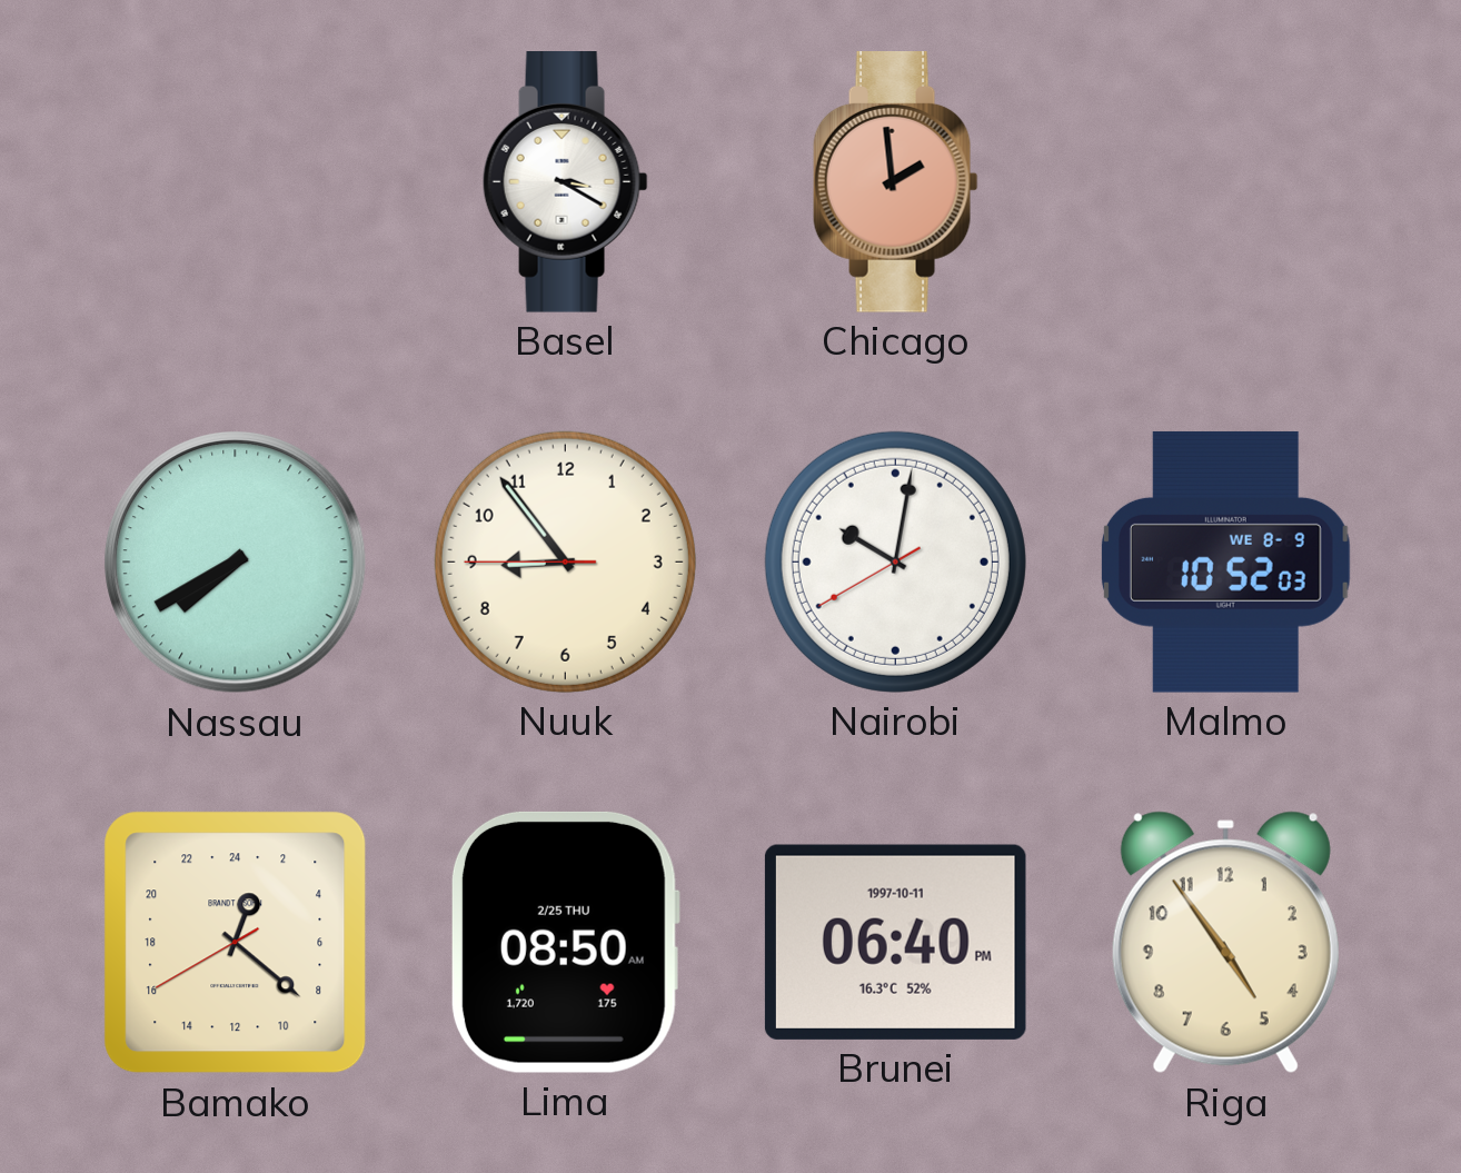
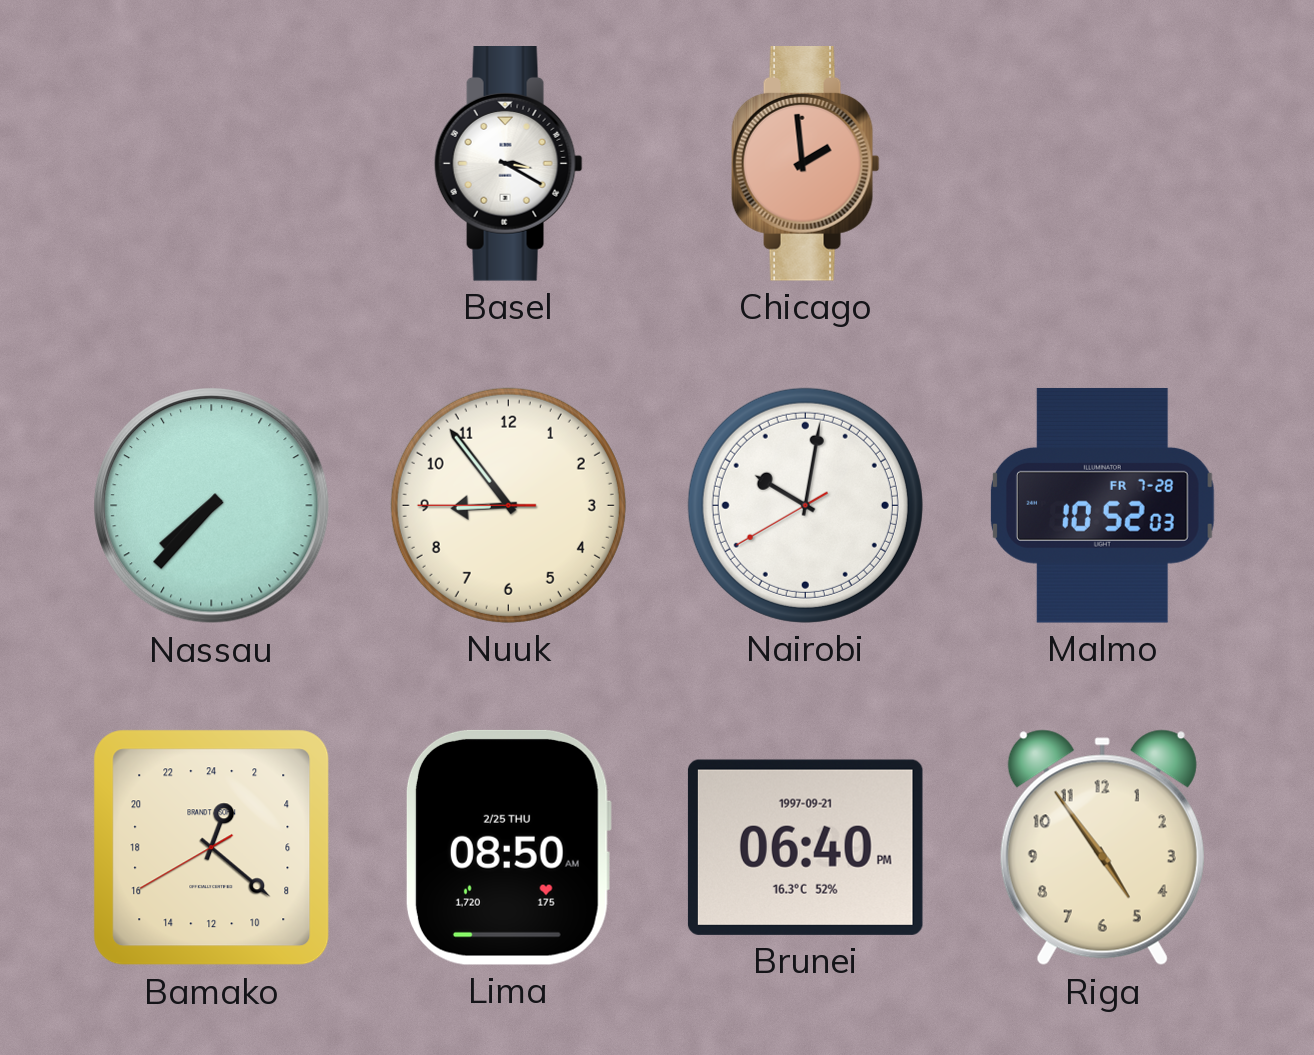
Nassau: 7:40 -> 7:37
Malmo date: WE 8-9 -> FR 7-28
Brunei date: 1997-10-11 -> 1997-09-21
